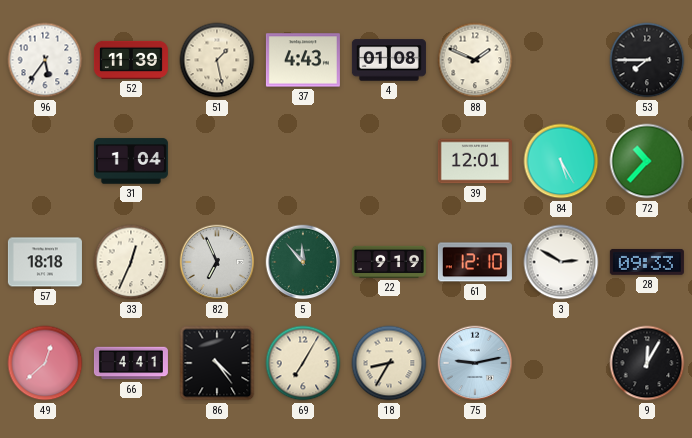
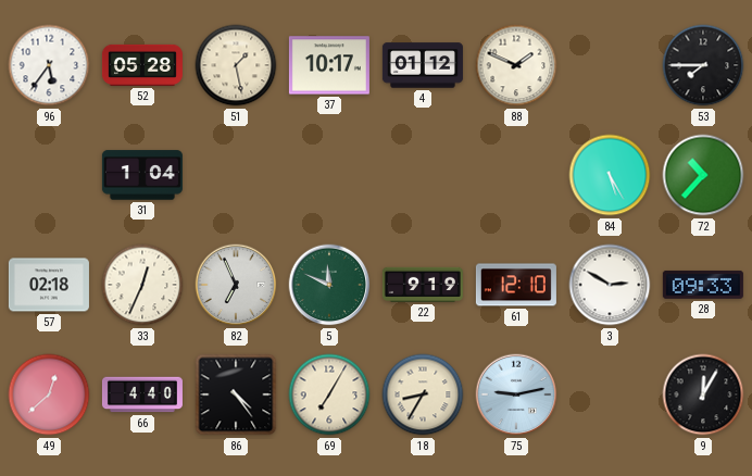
52: 11:39 -> 05:28
37: 4:43 -> 10:17
4: 01:08 -> 01:12
39: 12:01 -> none
57: 18:18 -> 02:18
5: 11:53 -> 11:49
66: 4:41 -> 4:40
